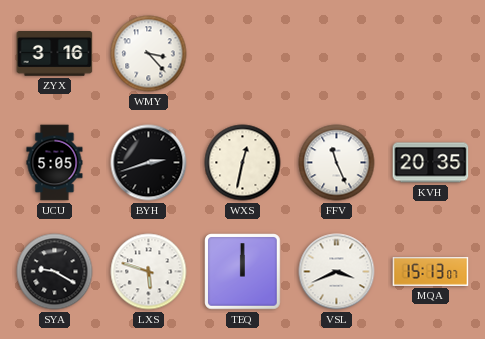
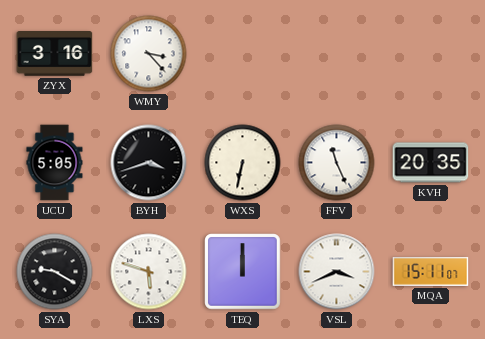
BYH: 2:42 -> 3:42
WXS: 12:32 -> 6:32
MQA: 15:13 -> 15:11
